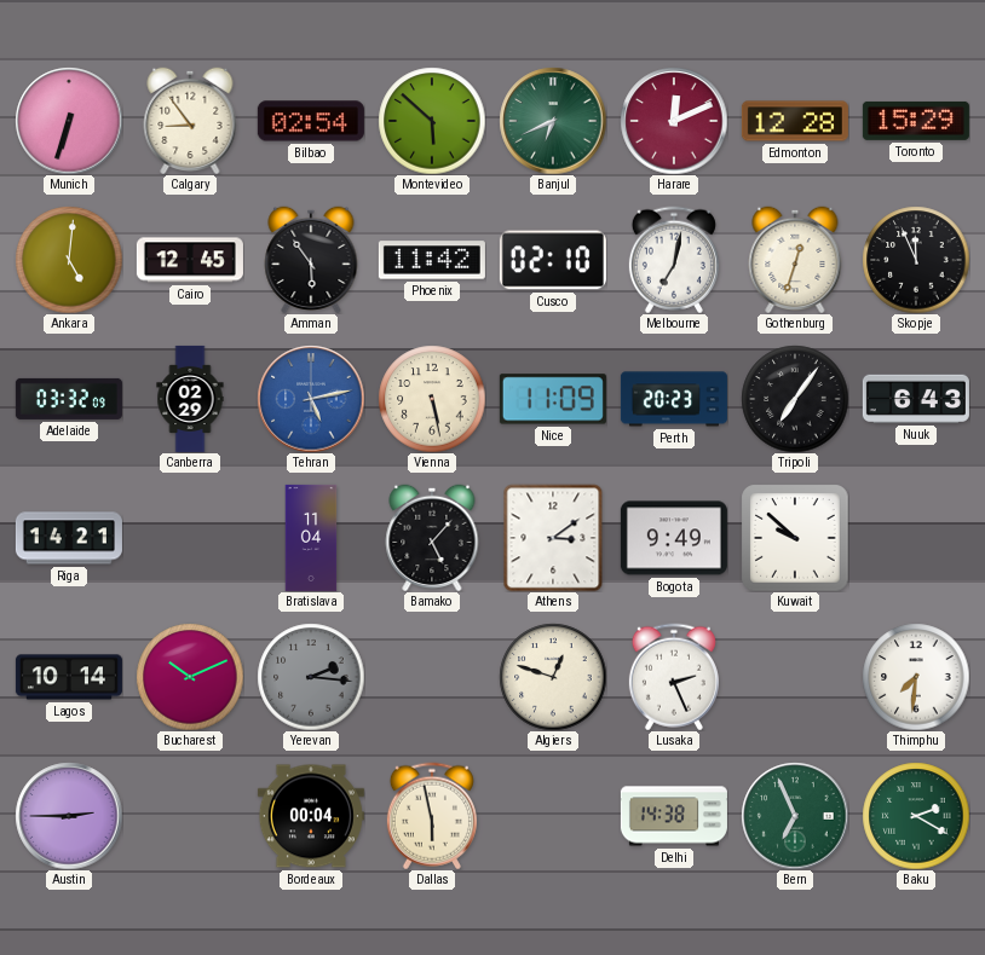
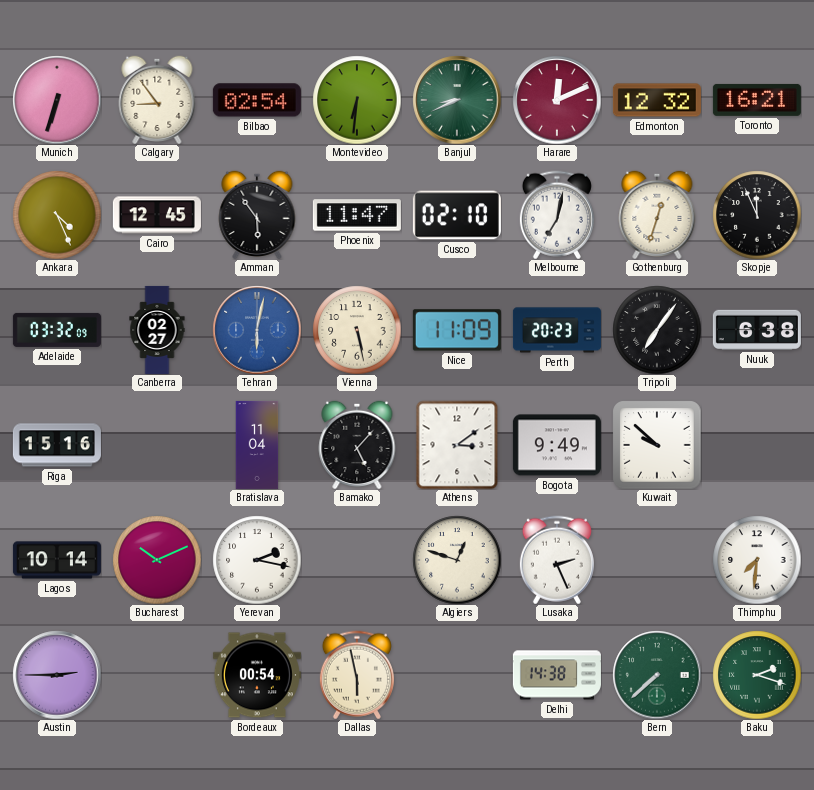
Montevideo: 5:52 -> 6:31
Banjul: 6:41 -> 8:41
Edmonton: 12:28 -> 12:32
Toronto: 15:29 -> 16:21
Ankara: 5:01 -> 4:26
Phoenix: 11:42 -> 11:47
Canberra: 02:29 -> 02:27
Tehran: 5:13 -> 6:02
Nuuk: 6:43 -> 6:38
Riga: 14:21 -> 15:16
Yerevan: 2:16 -> 2:17
Yerevan dial: grey -> white
Bordeaux: 00:04 -> 00:54
Bern: 6:56 -> 7:38
Baku: 2:20 -> 2:18
